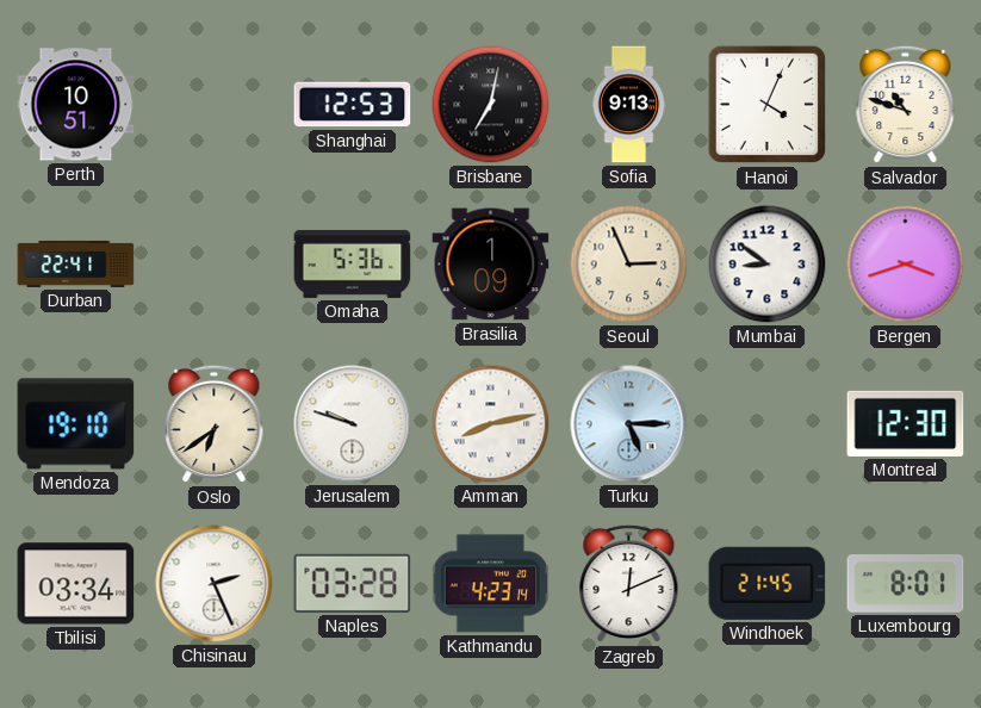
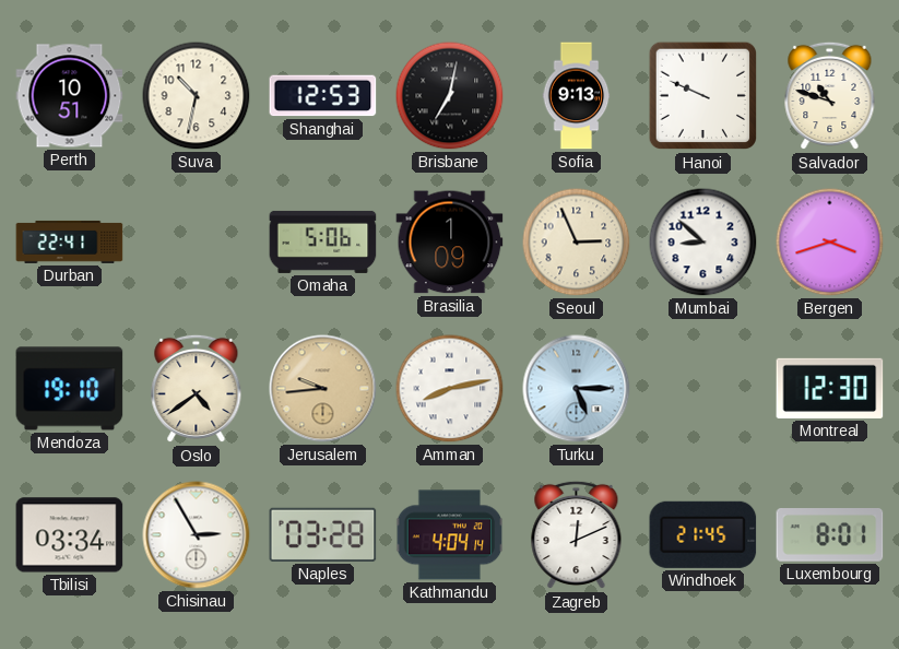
Suva: none -> 10:32
Hanoi: 4:04 -> 9:49
Omaha: 5:36 -> 5:06
Mumbai: 8:51 -> 8:52
Oslo: 6:39 -> 4:39
Jerusalem: 9:48 -> 9:44
Jerusalem dial: white -> champagne
Chisinau: 2:26 -> 2:55
Kathmandu: 4:23 -> 4:04
